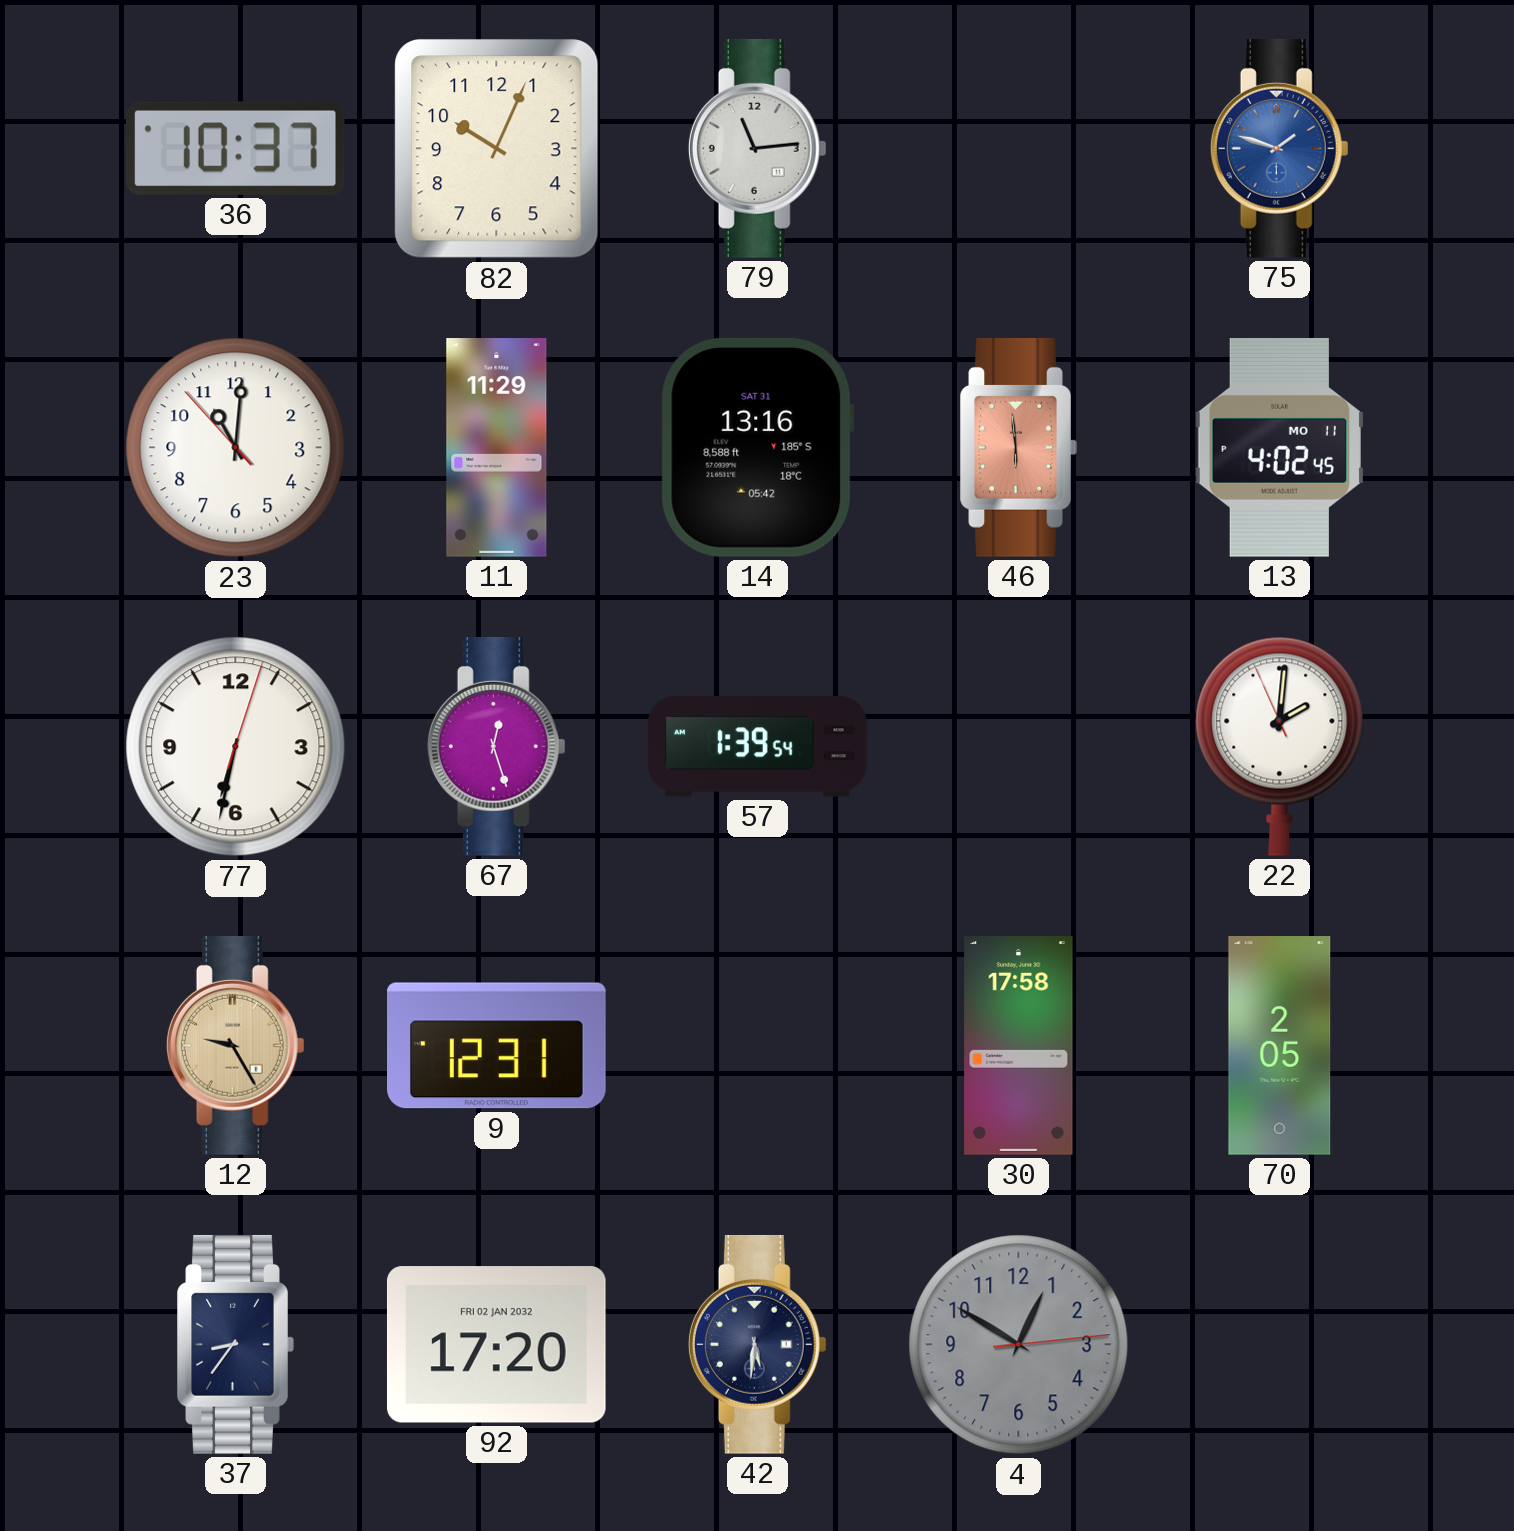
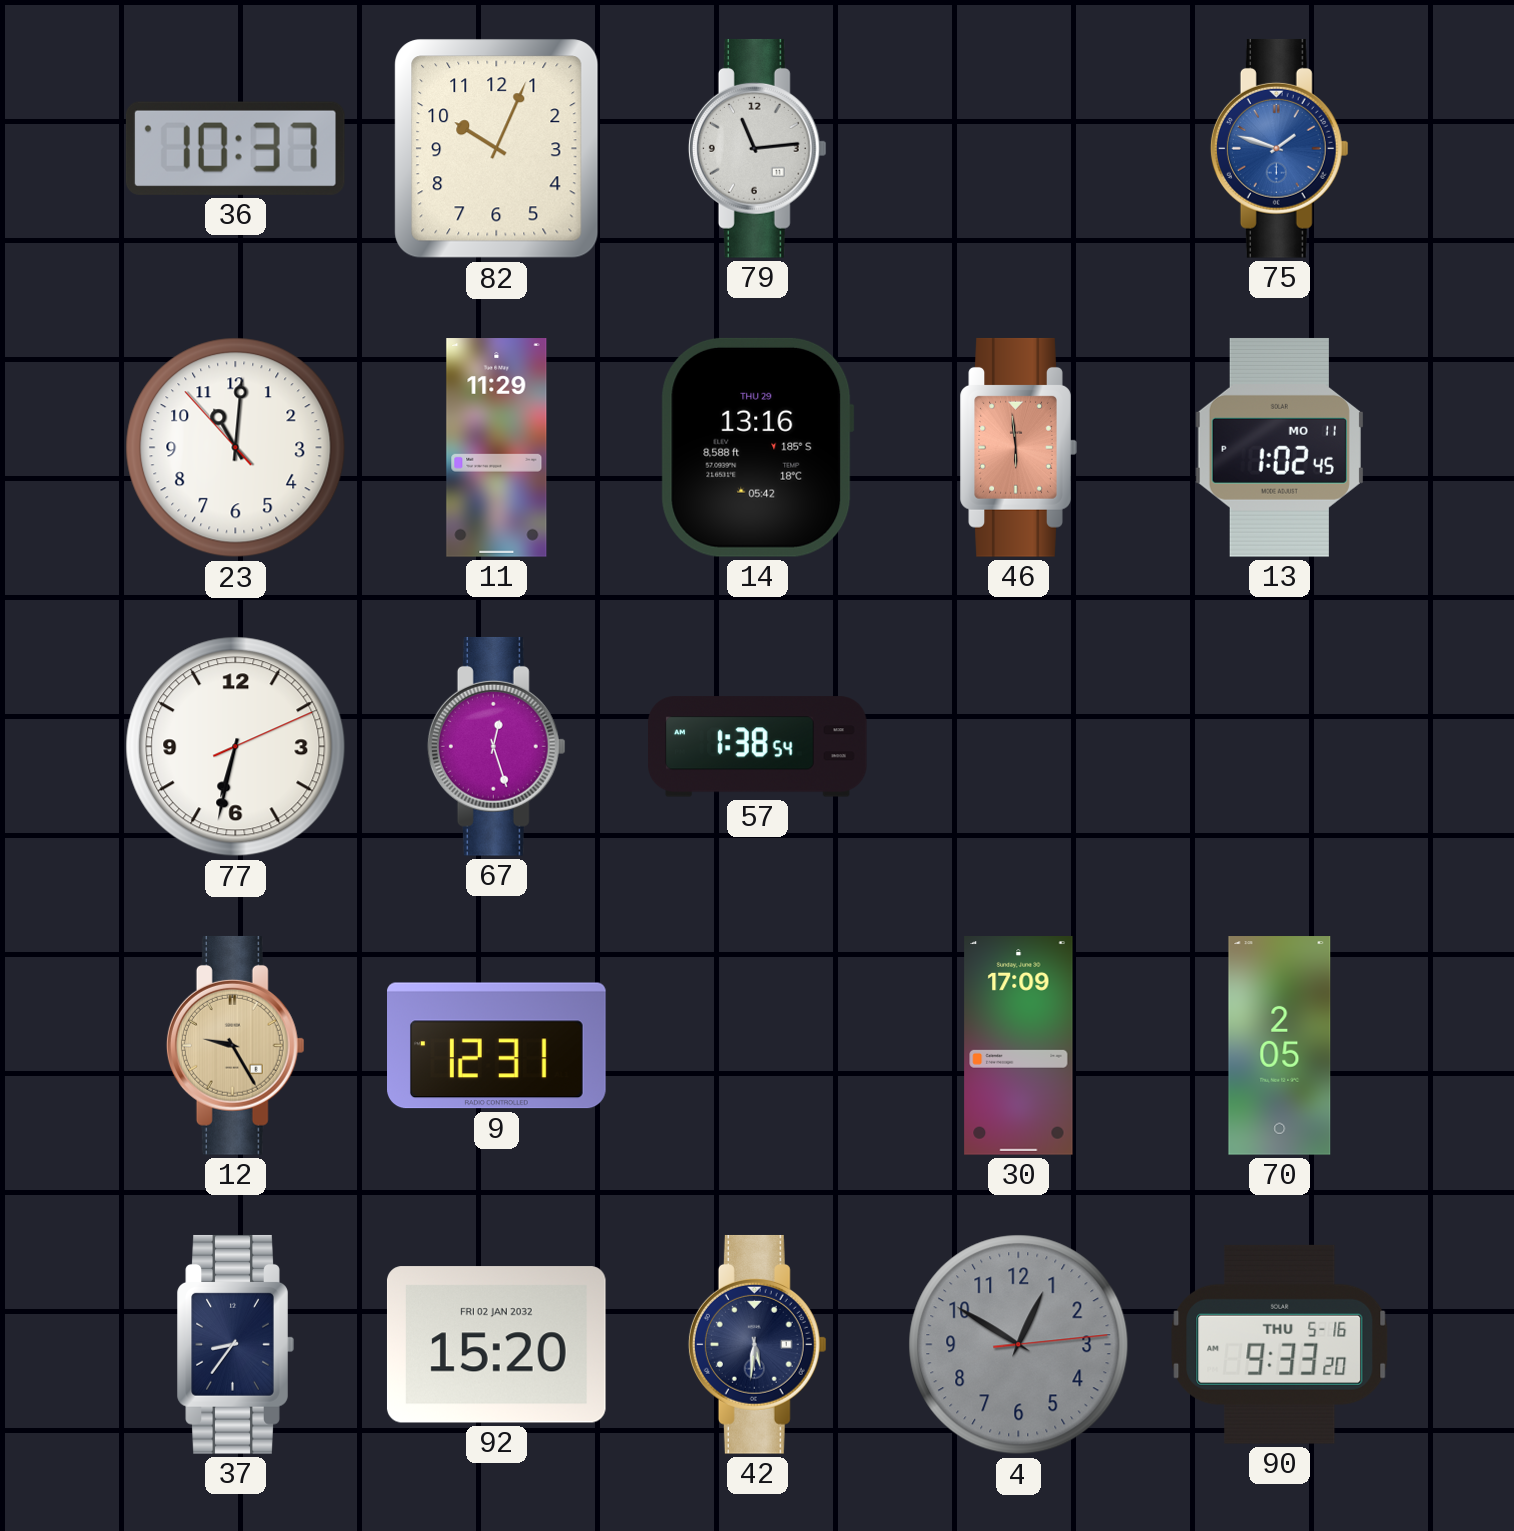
14 date: SAT 31 -> THU 29
13: 4:02 -> 1:02
77: 6:32:03 -> 6:32:11
57: 1:39 -> 1:38
22: 2:00 -> none
30: 17:58 -> 17:09
92: 17:20 -> 15:20
90: none -> 9:33
